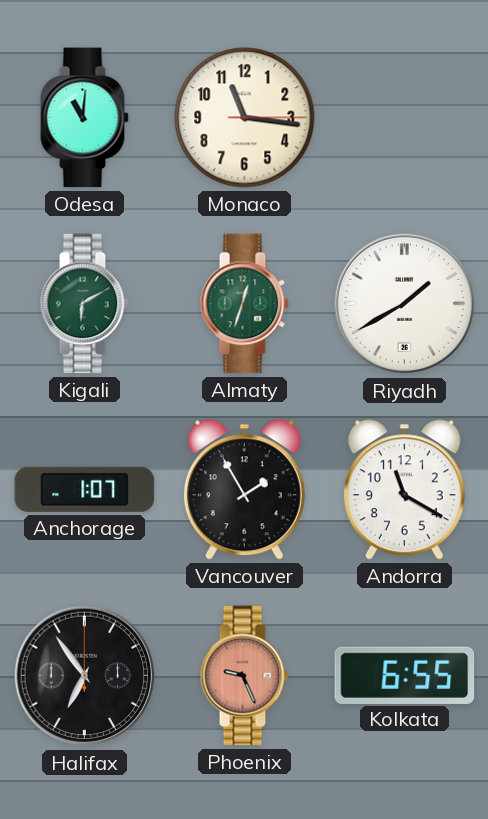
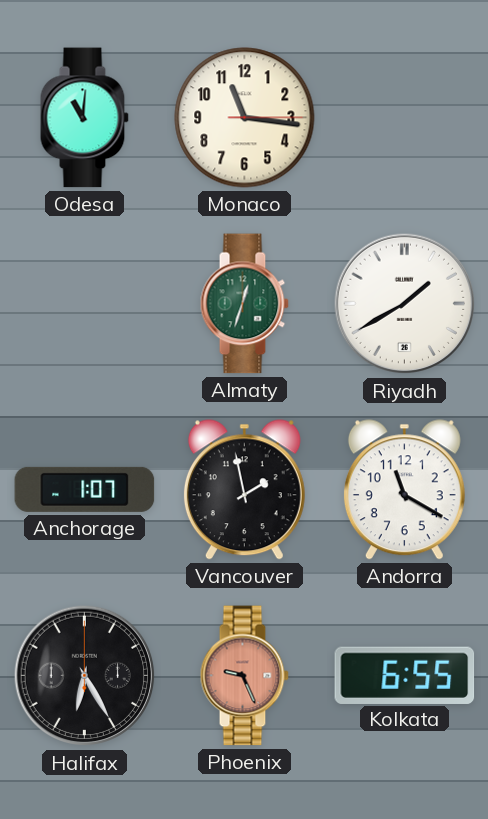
Kigali: 6:10 -> none
Vancouver: 1:55 -> 1:58
Halifax: 6:54 -> 6:25
